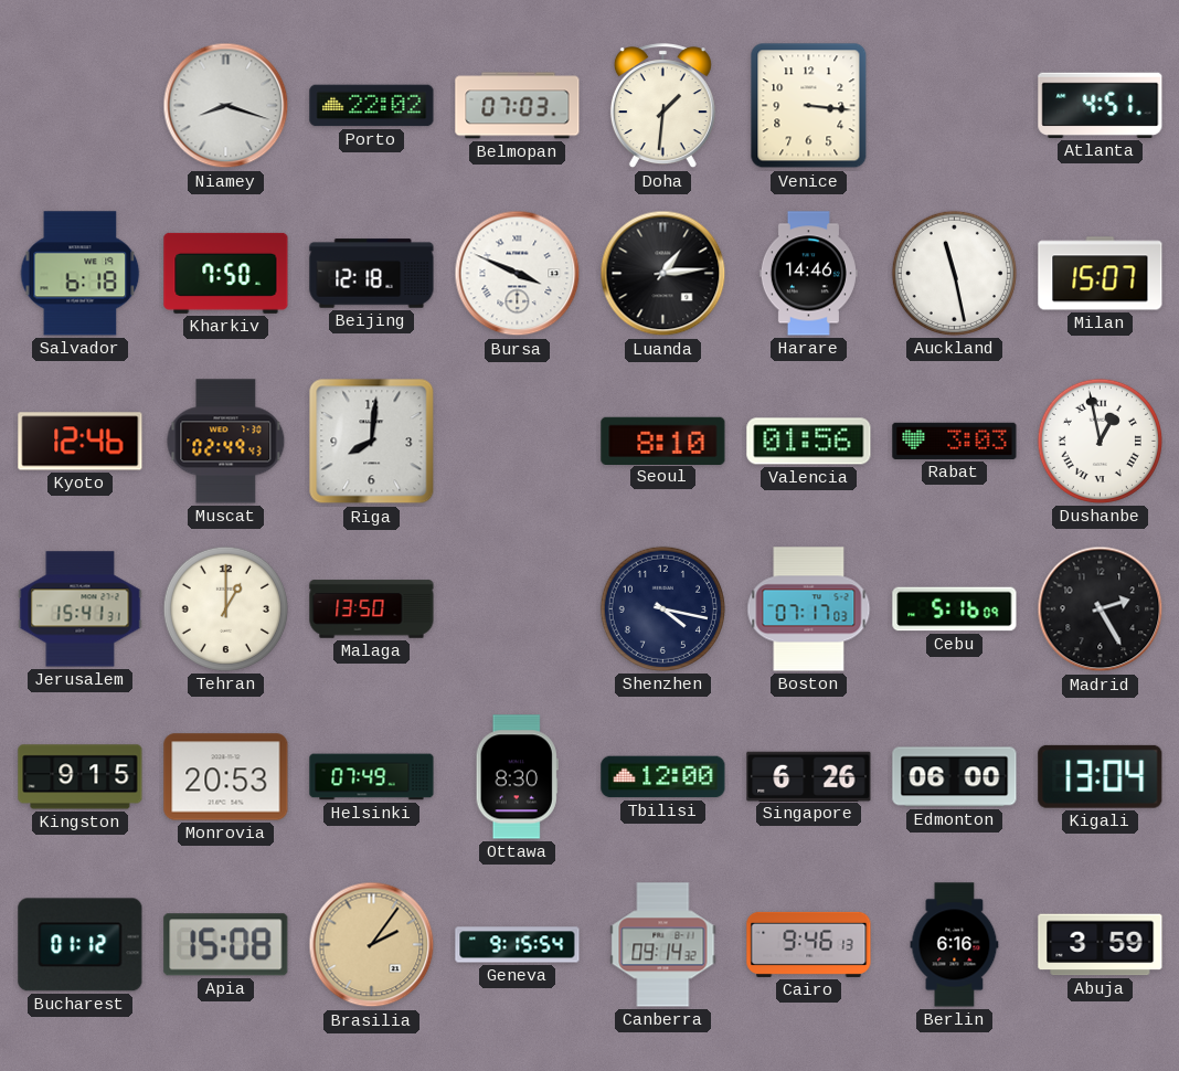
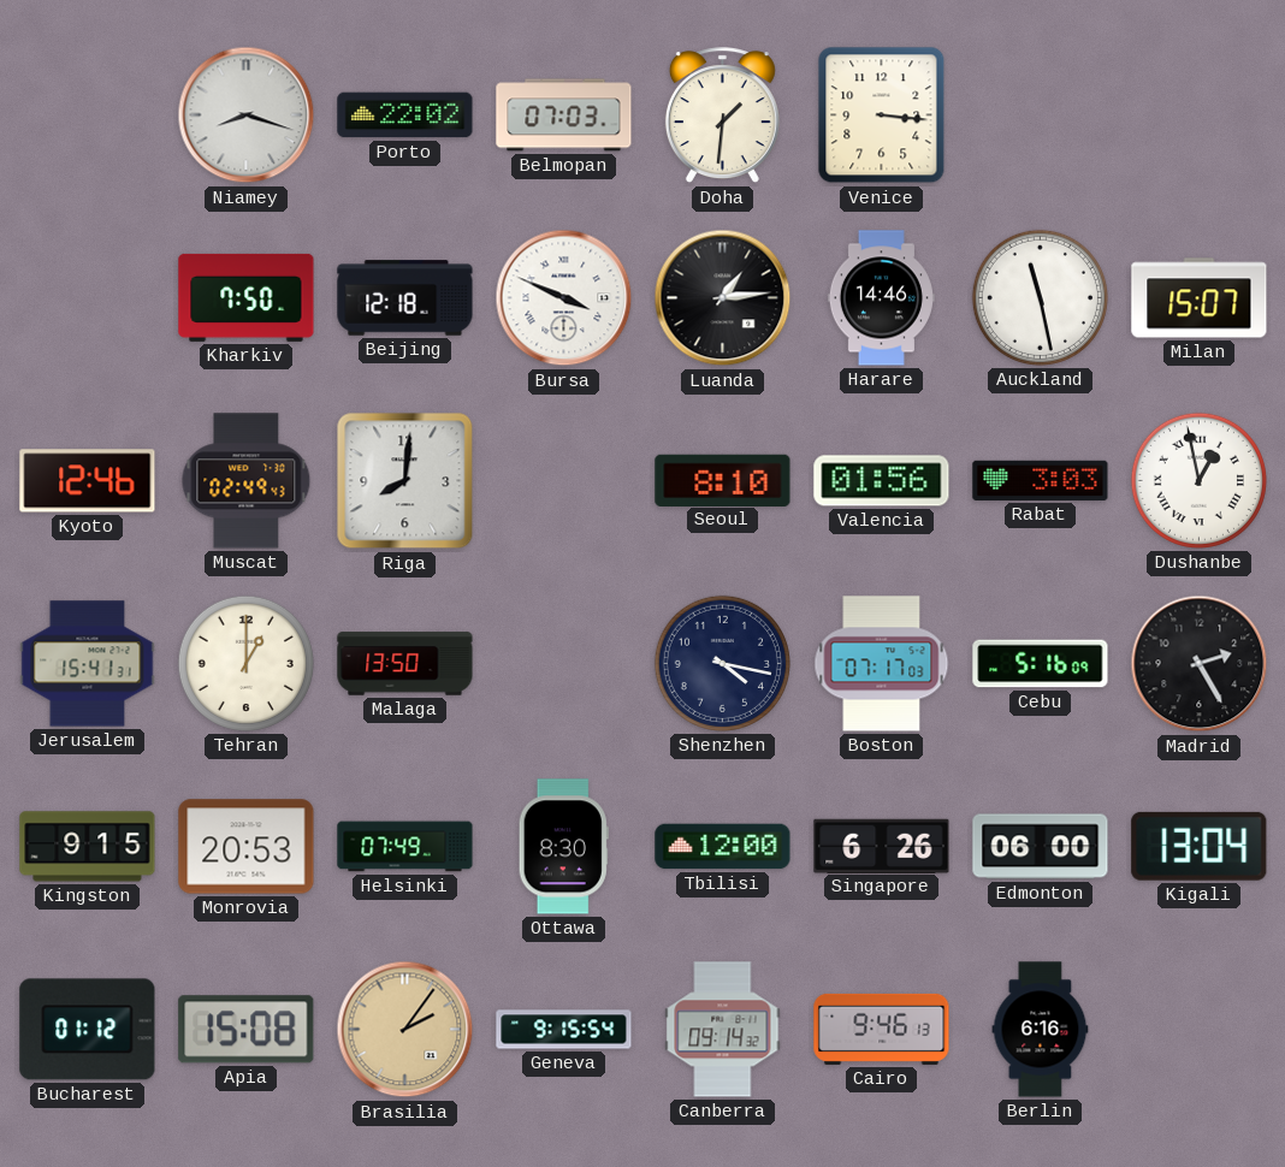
Atlanta: 4:51 -> none
Salvador: 6:18 -> none
Abuja: 3:59 -> none
